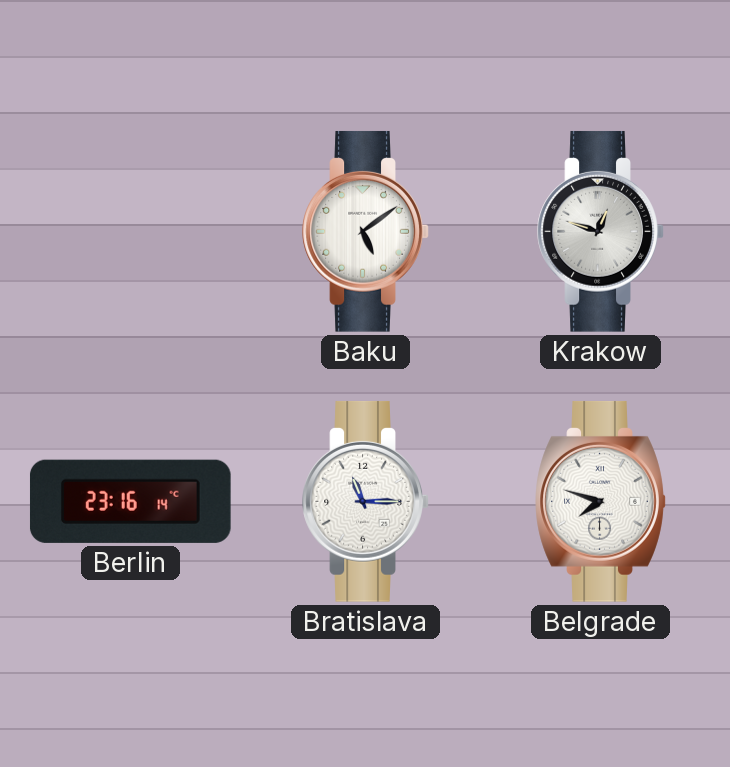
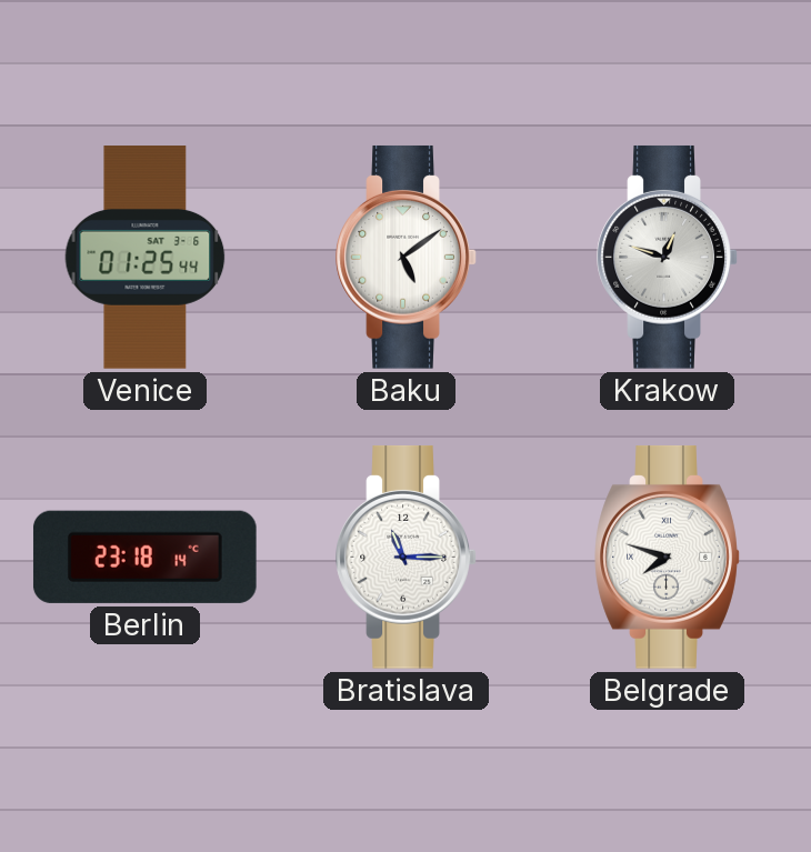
Venice: none -> 01:25
Berlin: 23:16 -> 23:18
